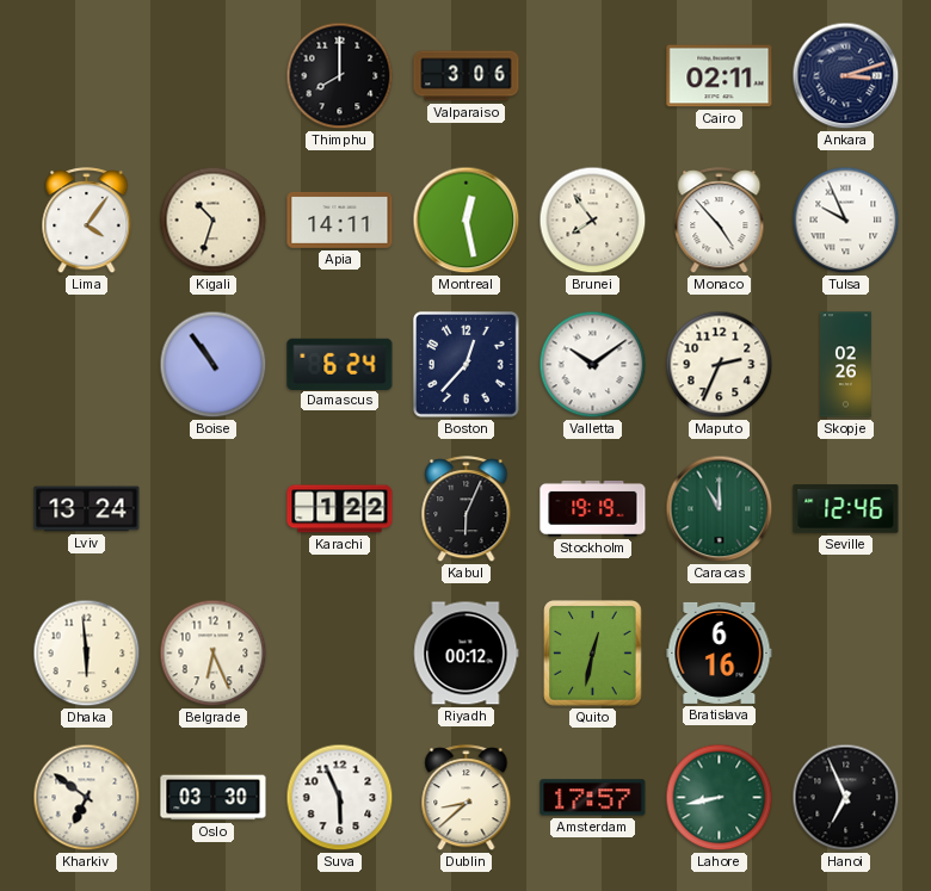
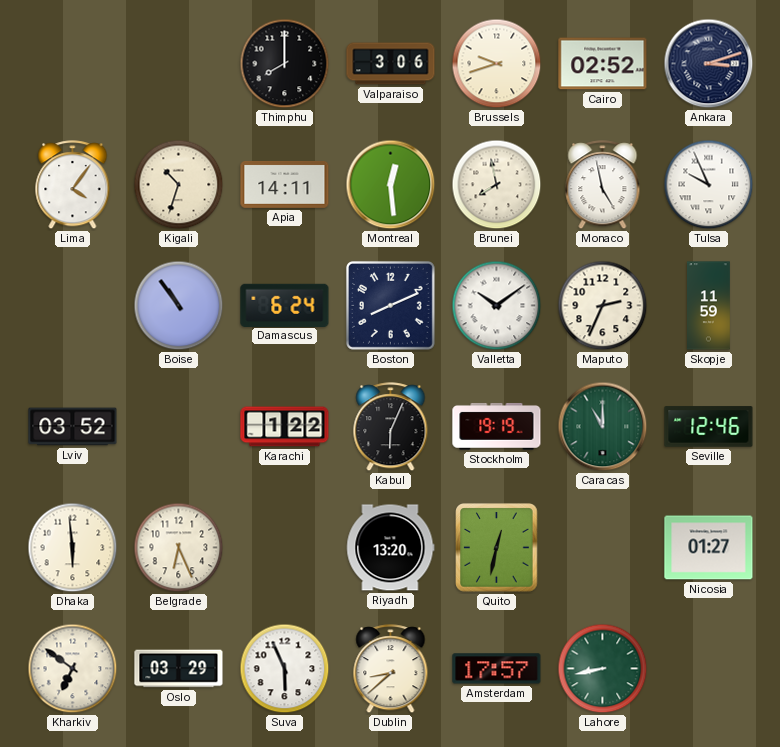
Brussels: none -> 9:42
Cairo: 02:11 -> 02:52
Montreal: 12:28 -> 12:29
Brunei: 7:54 -> 7:58
Monaco: 4:53 -> 4:58
Boston: 12:37 -> 8:11
Skopje: 02:26 -> 11:59
Lviv: 13:24 -> 03:52
Riyadh: 00:12 -> 13:20
Bratislava: 6:16 -> none
Nicosia: none -> 01:27
Oslo: 03:30 -> 03:29
Hanoi: 6:56 -> none
